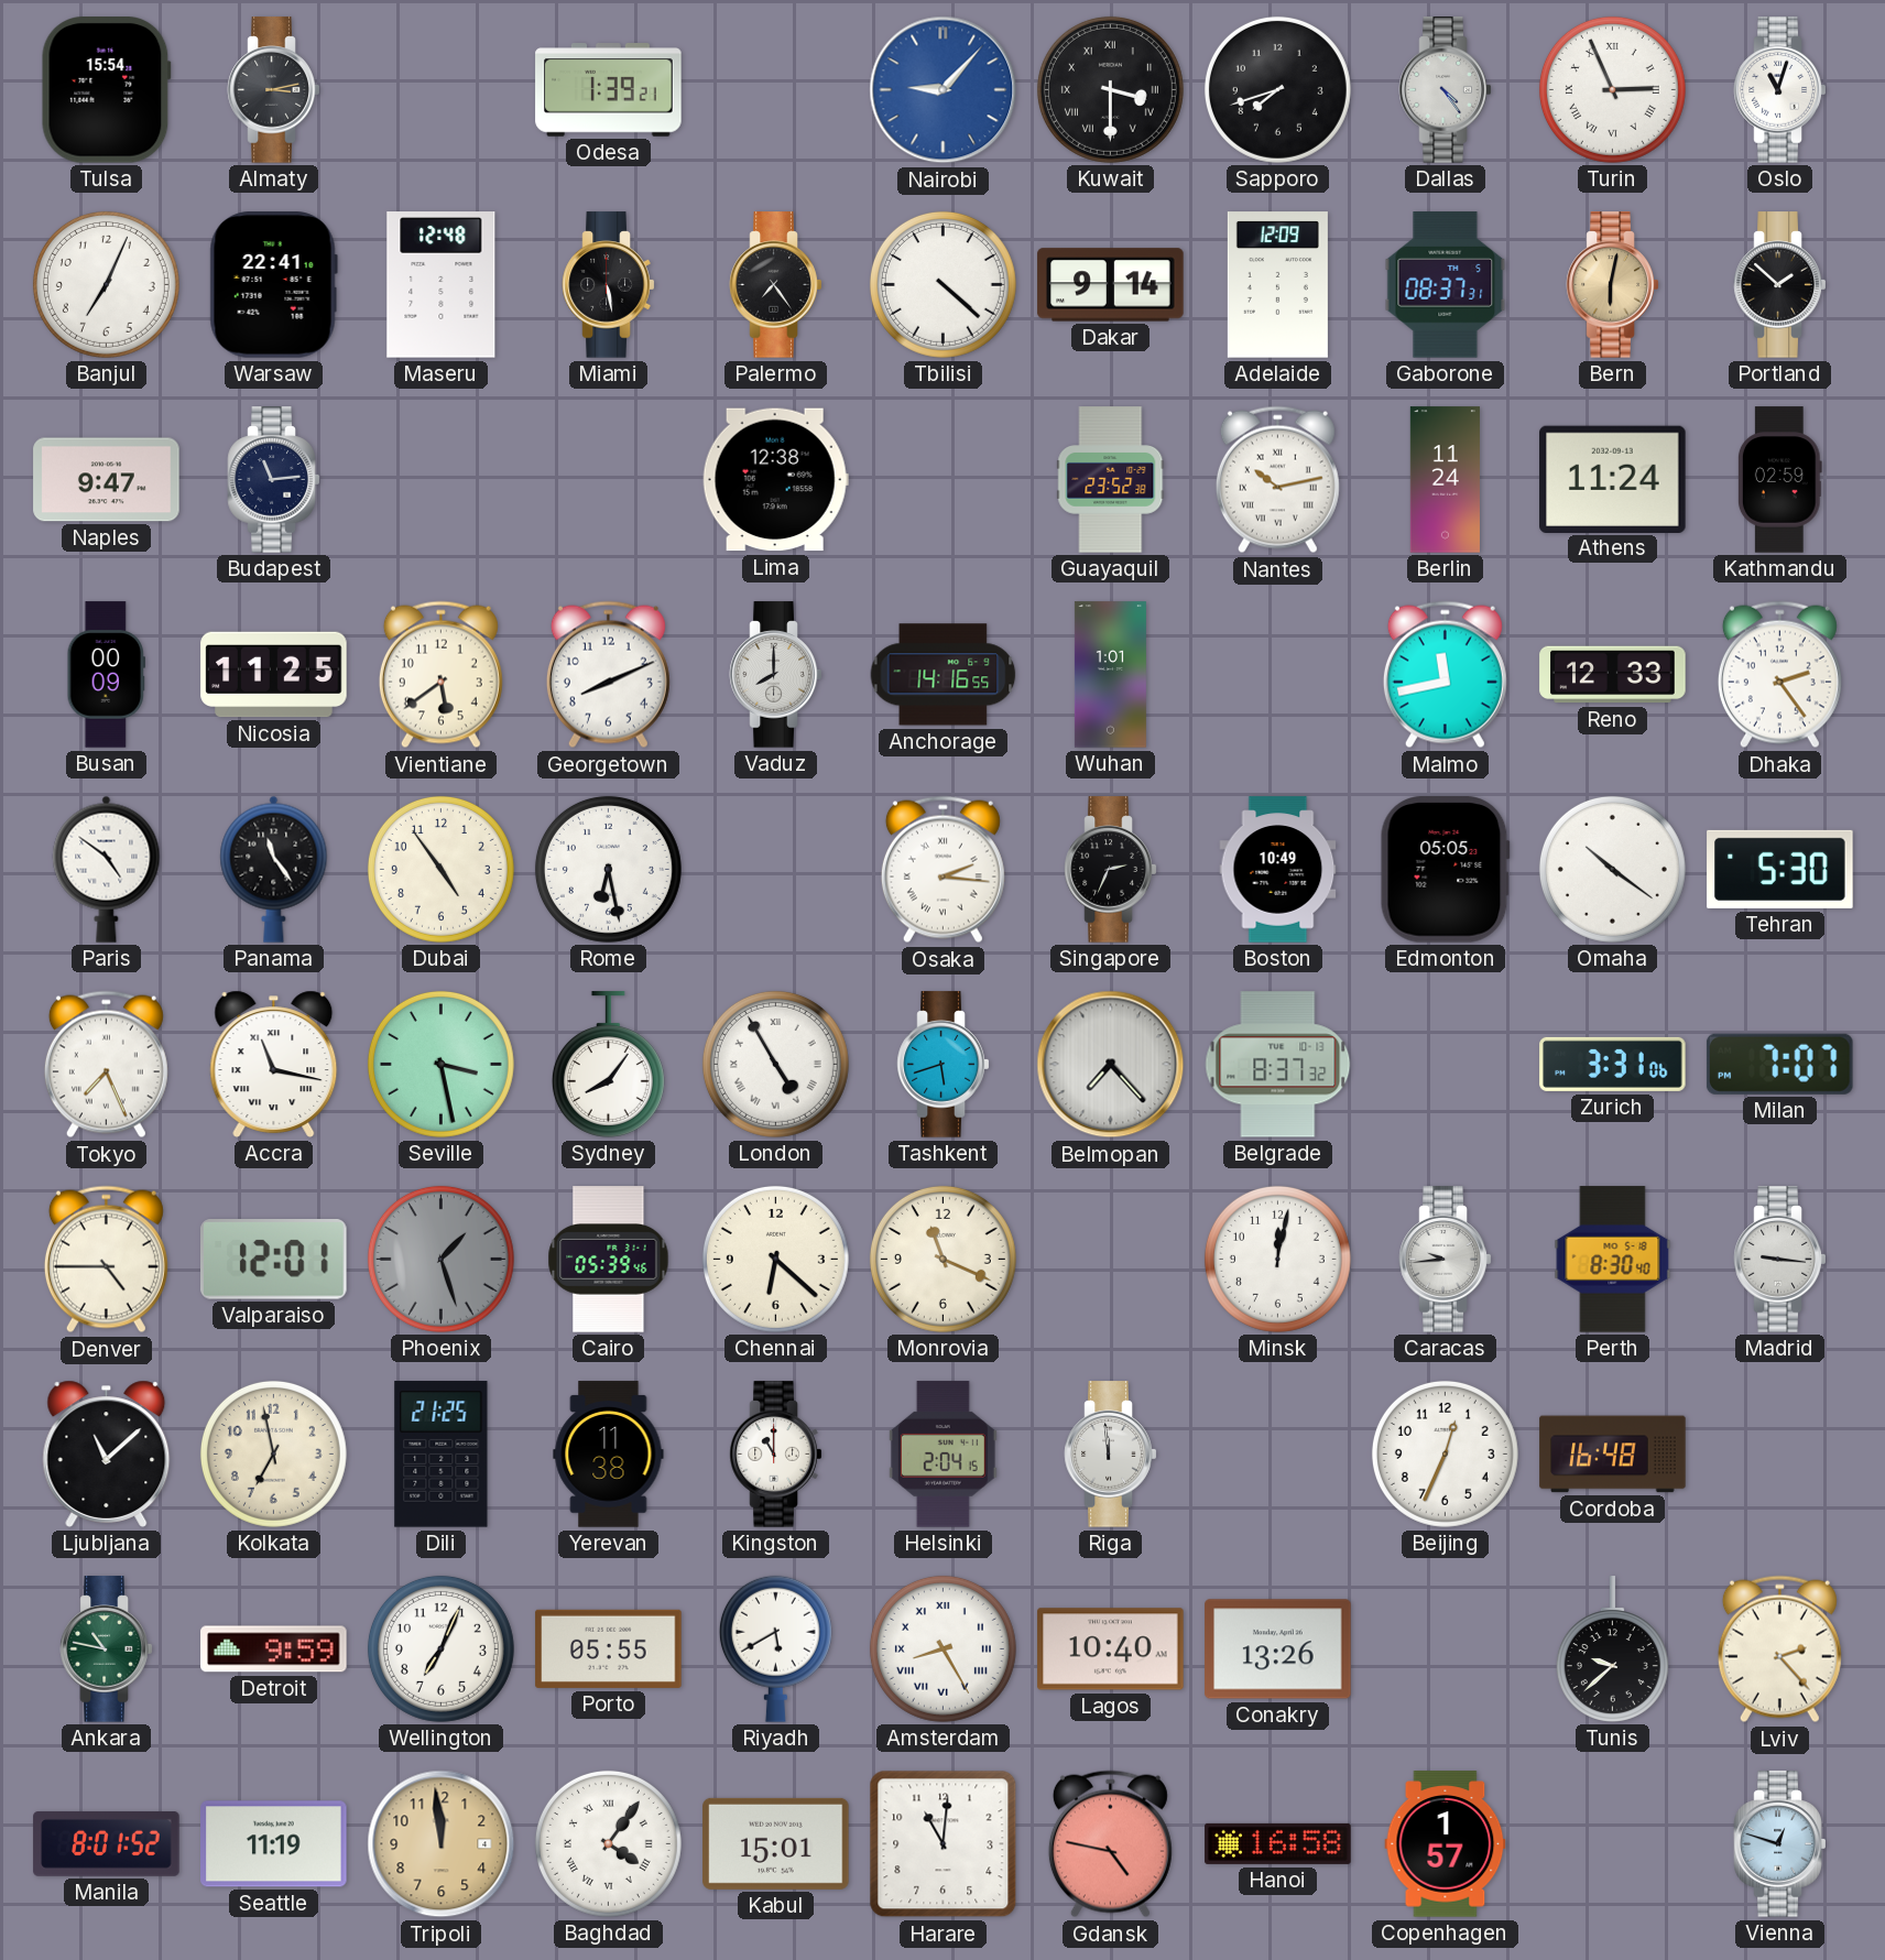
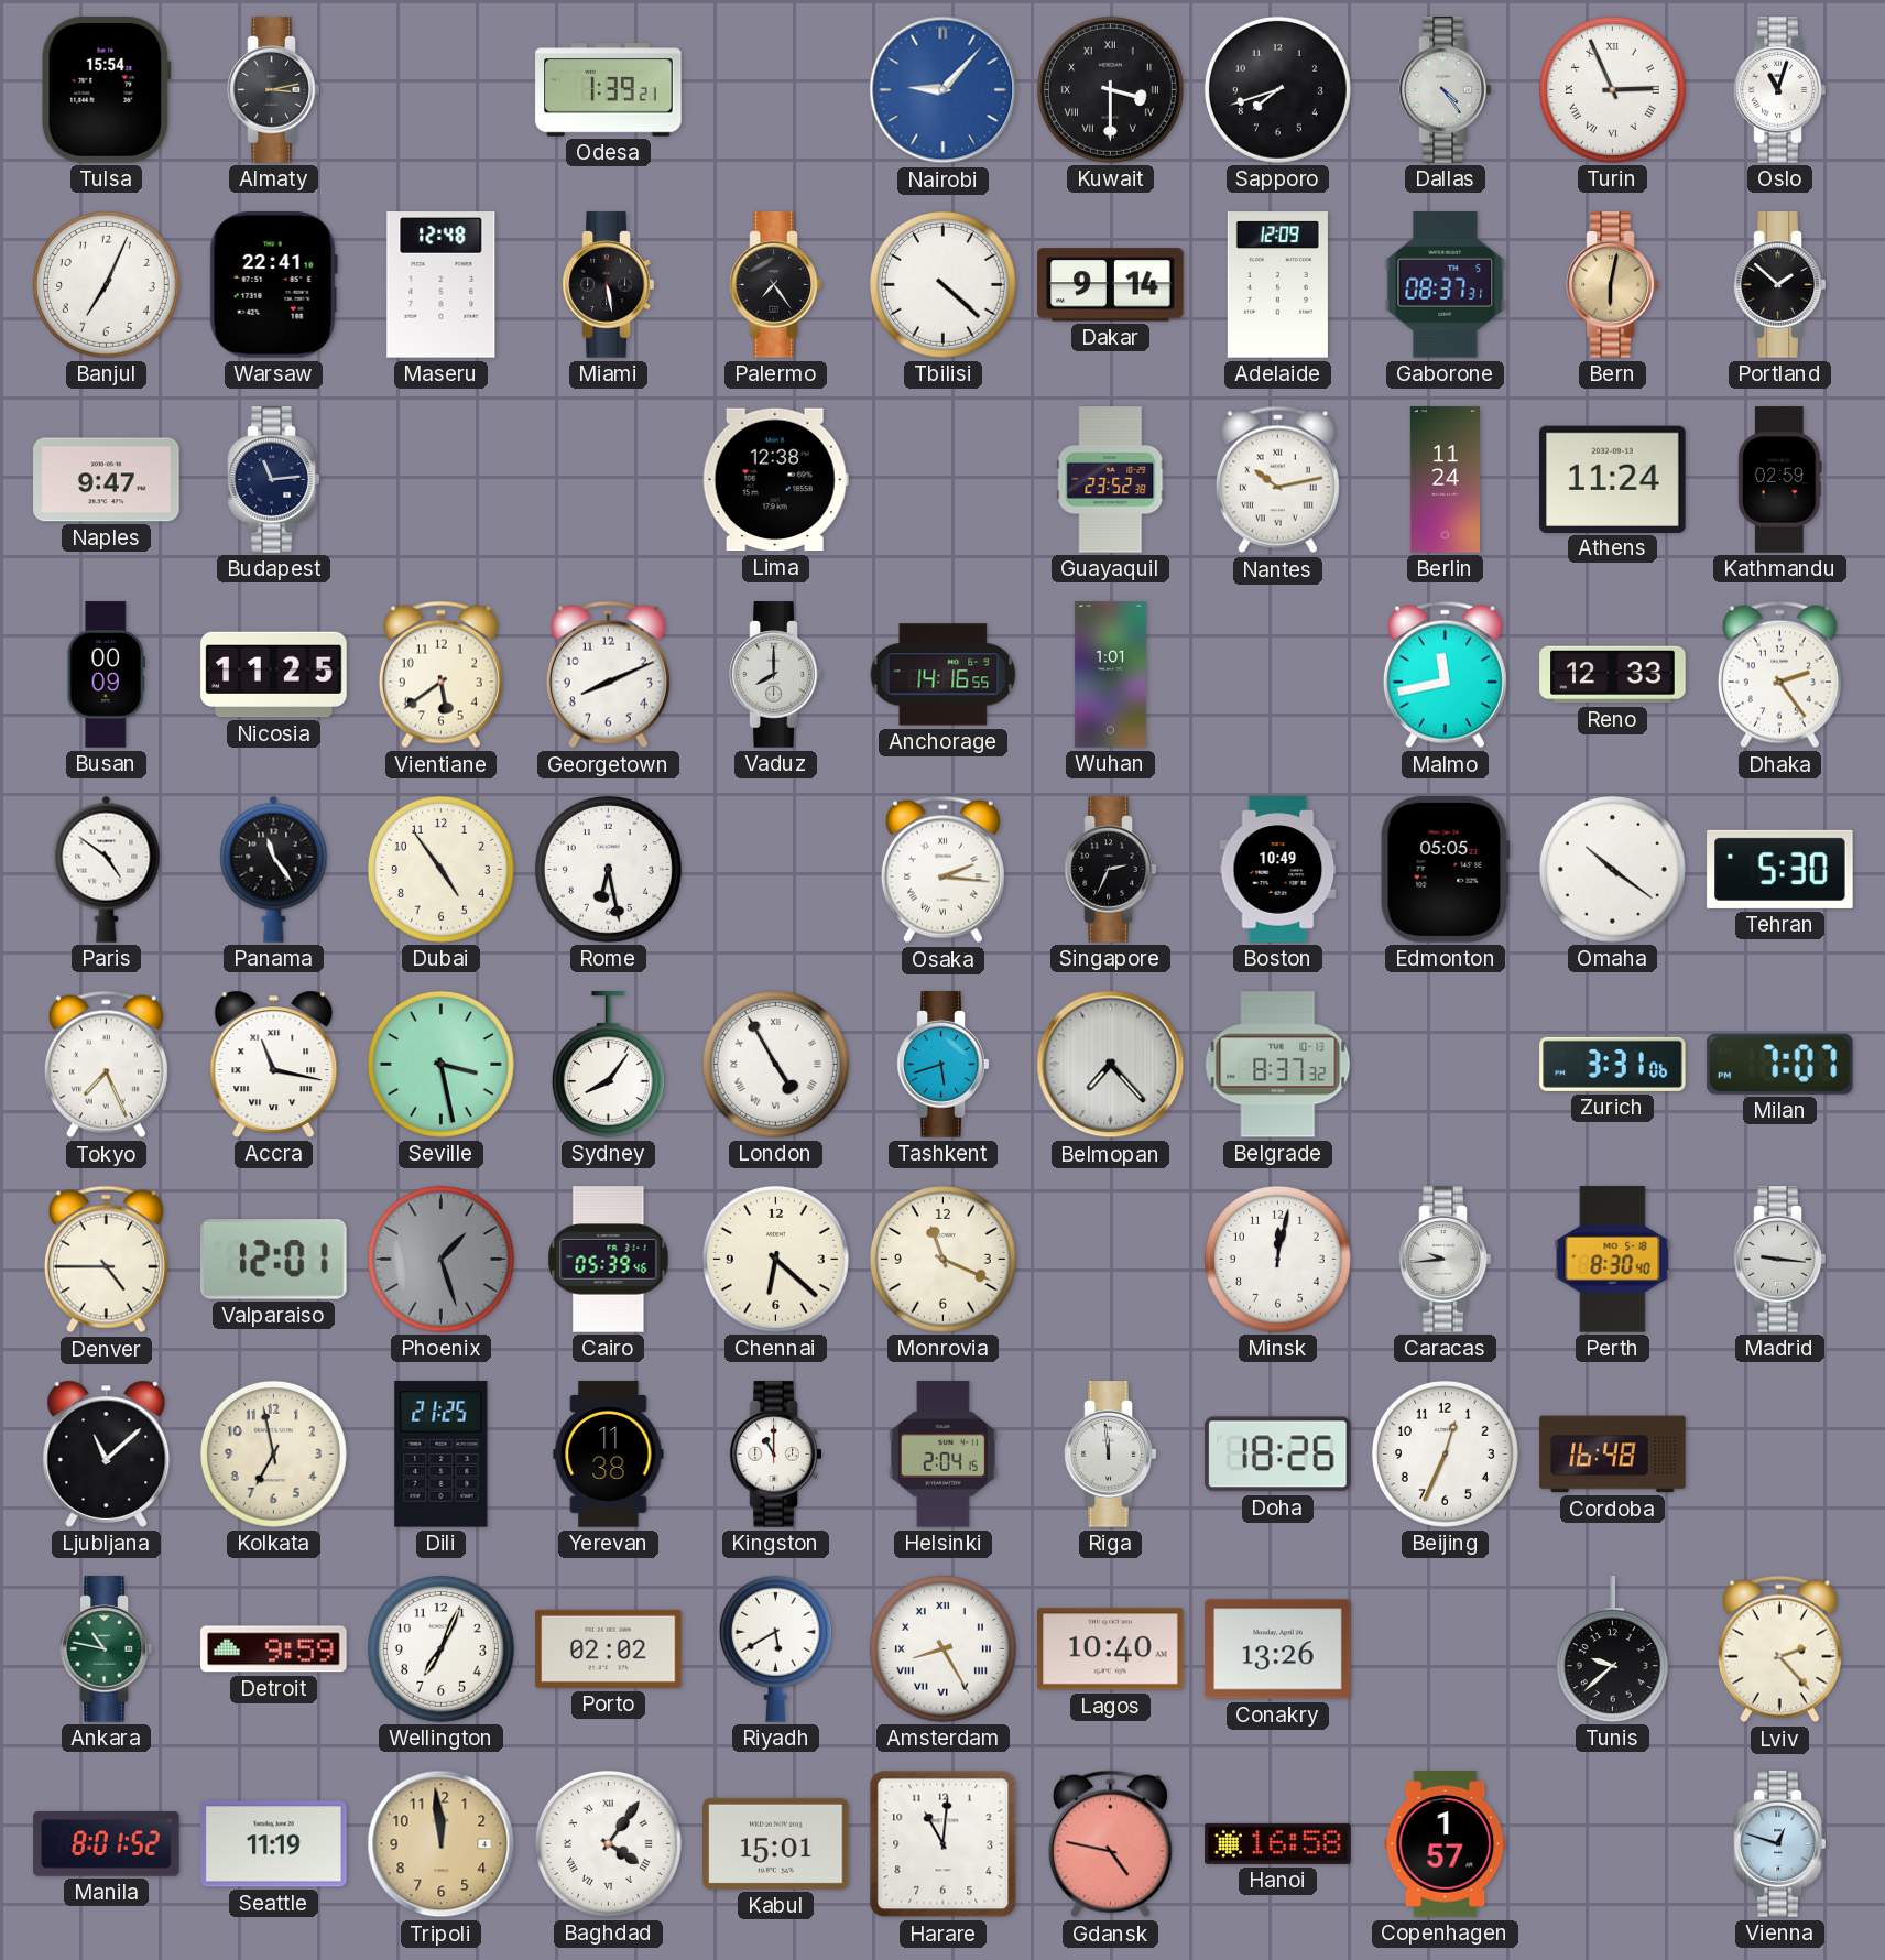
Doha: none -> 18:26
Porto: 05:55 -> 02:02
